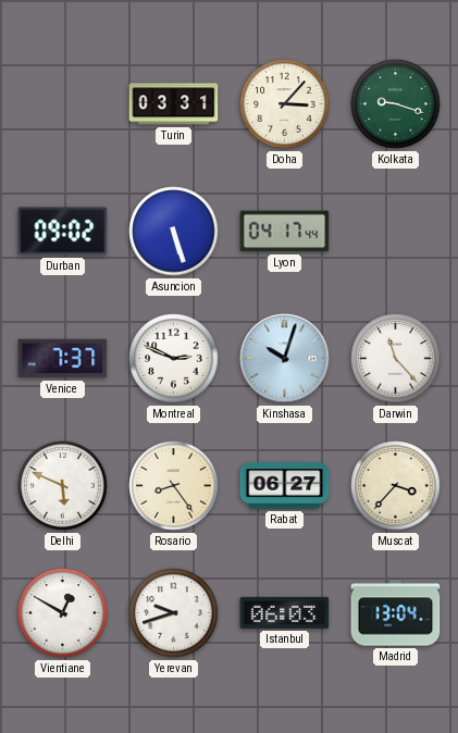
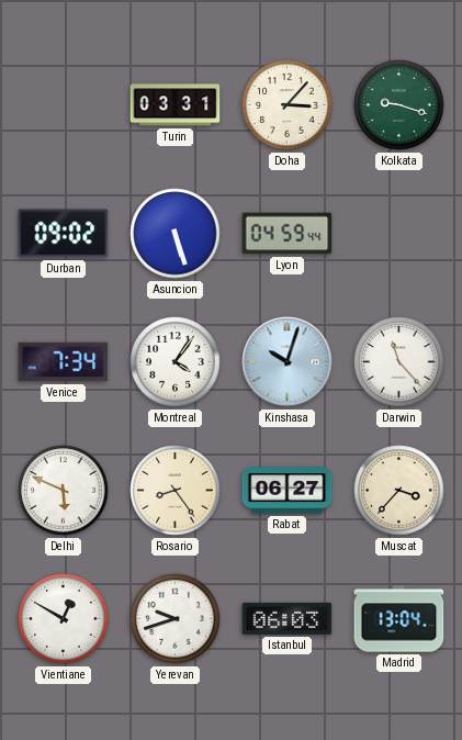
Lyon: 04:17 -> 04:59
Venice: 7:37 -> 7:34
Montreal: 2:49 -> 4:06
